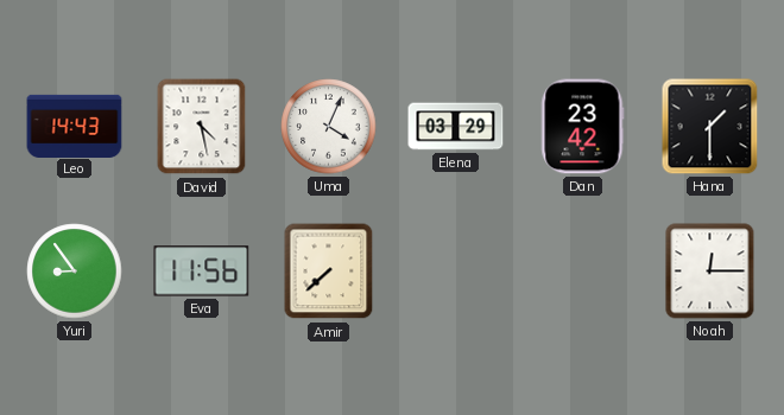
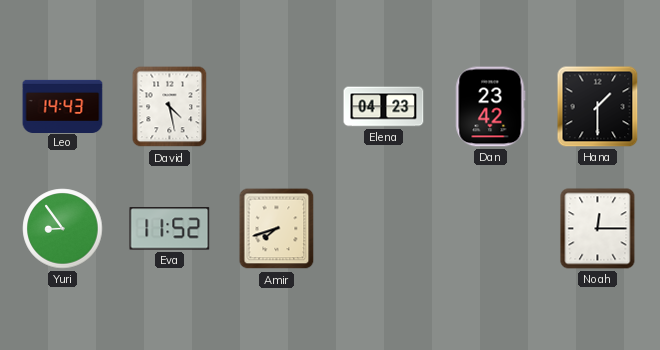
Uma: 4:04 -> none
Elena: 03:29 -> 04:23
Eva: 11:56 -> 11:52
Amir: 7:38 -> 7:42
